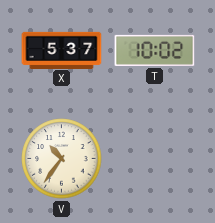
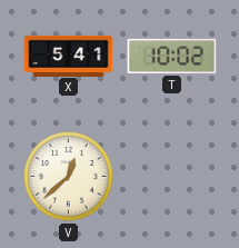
X: 5:37 -> 5:41
V: 10:36 -> 12:38
